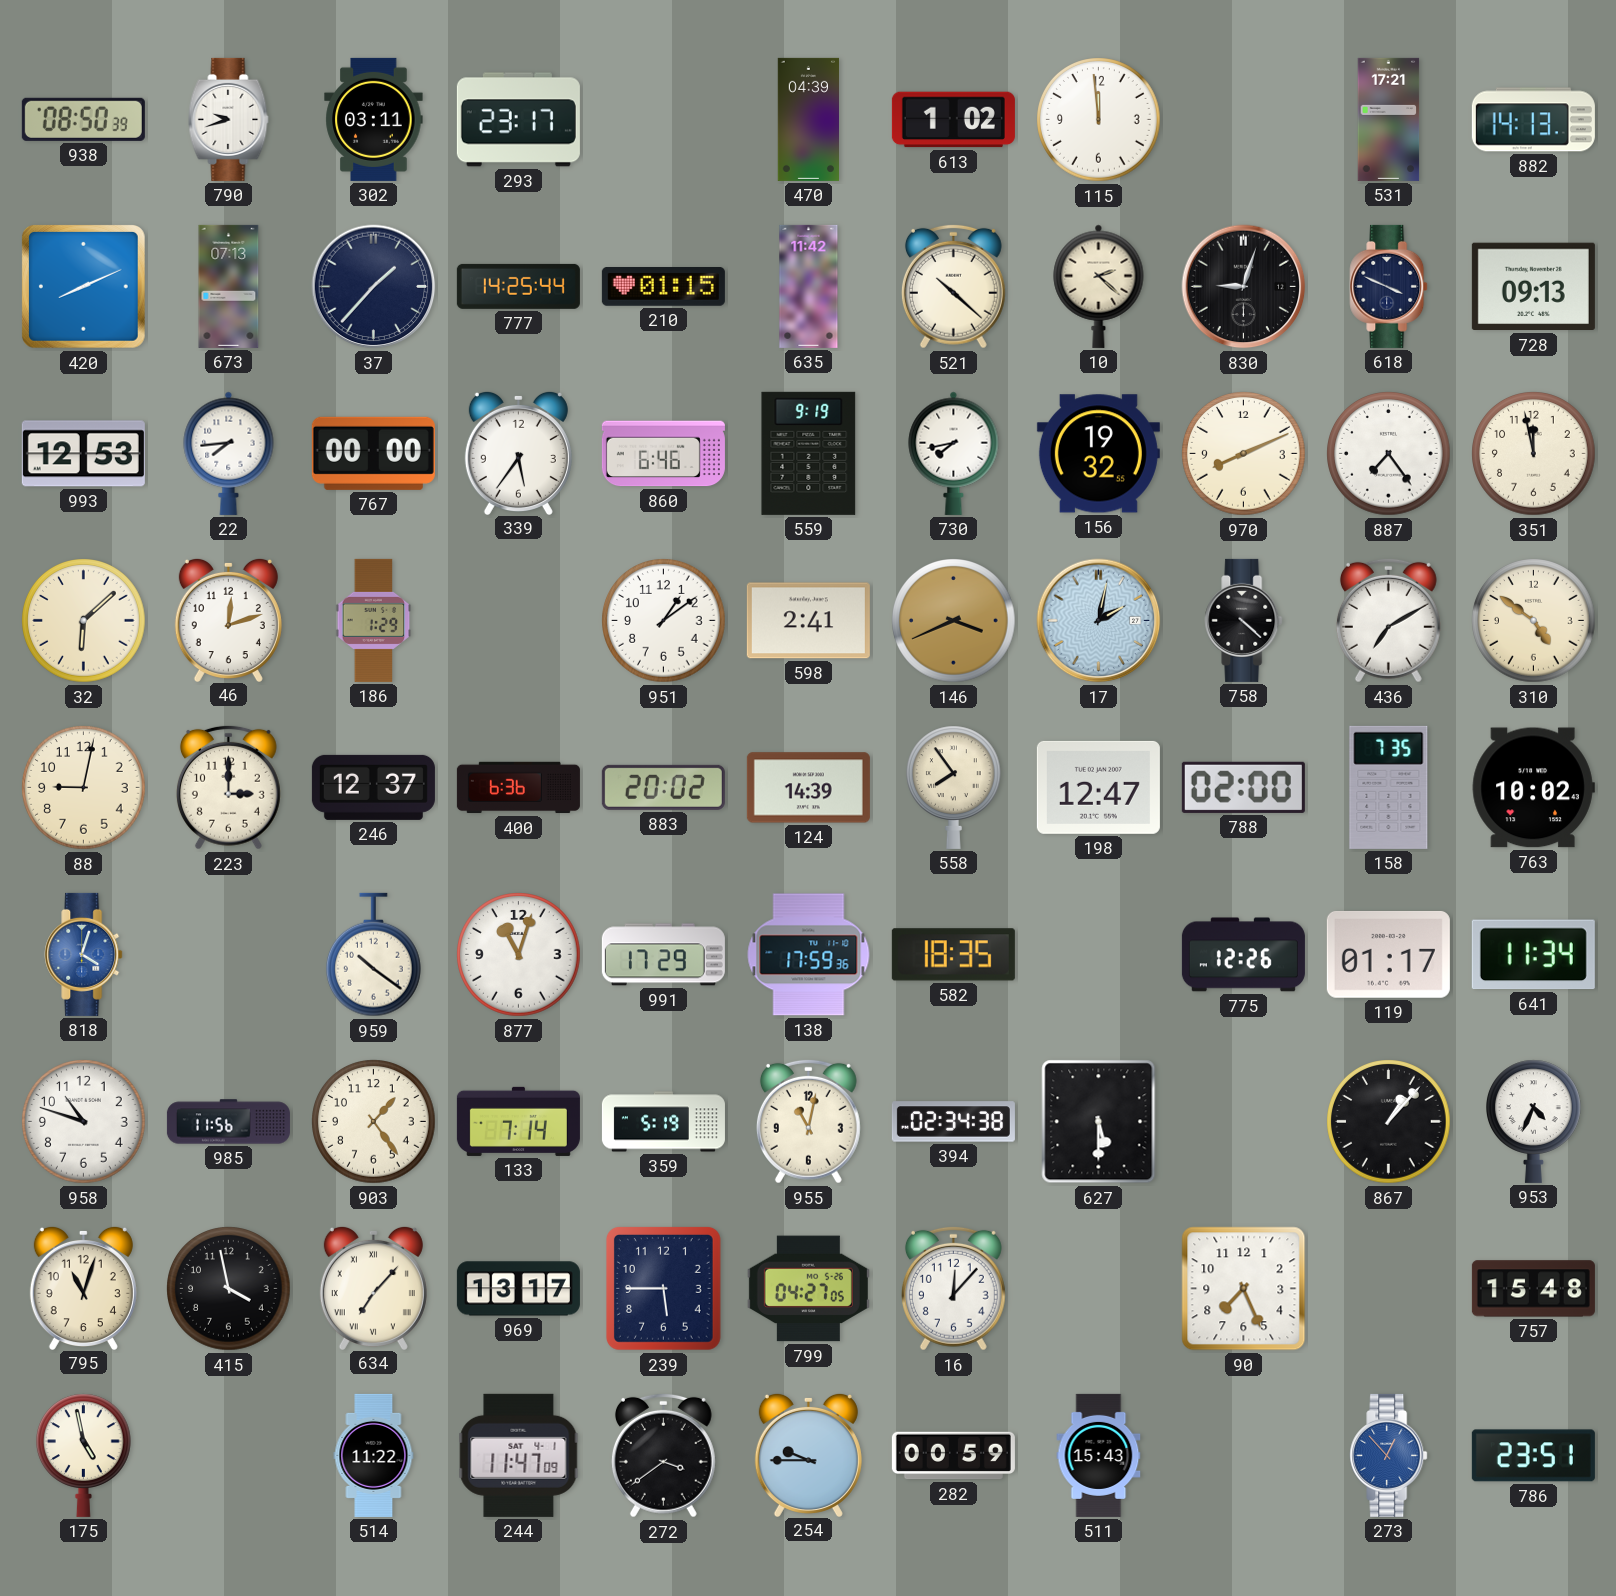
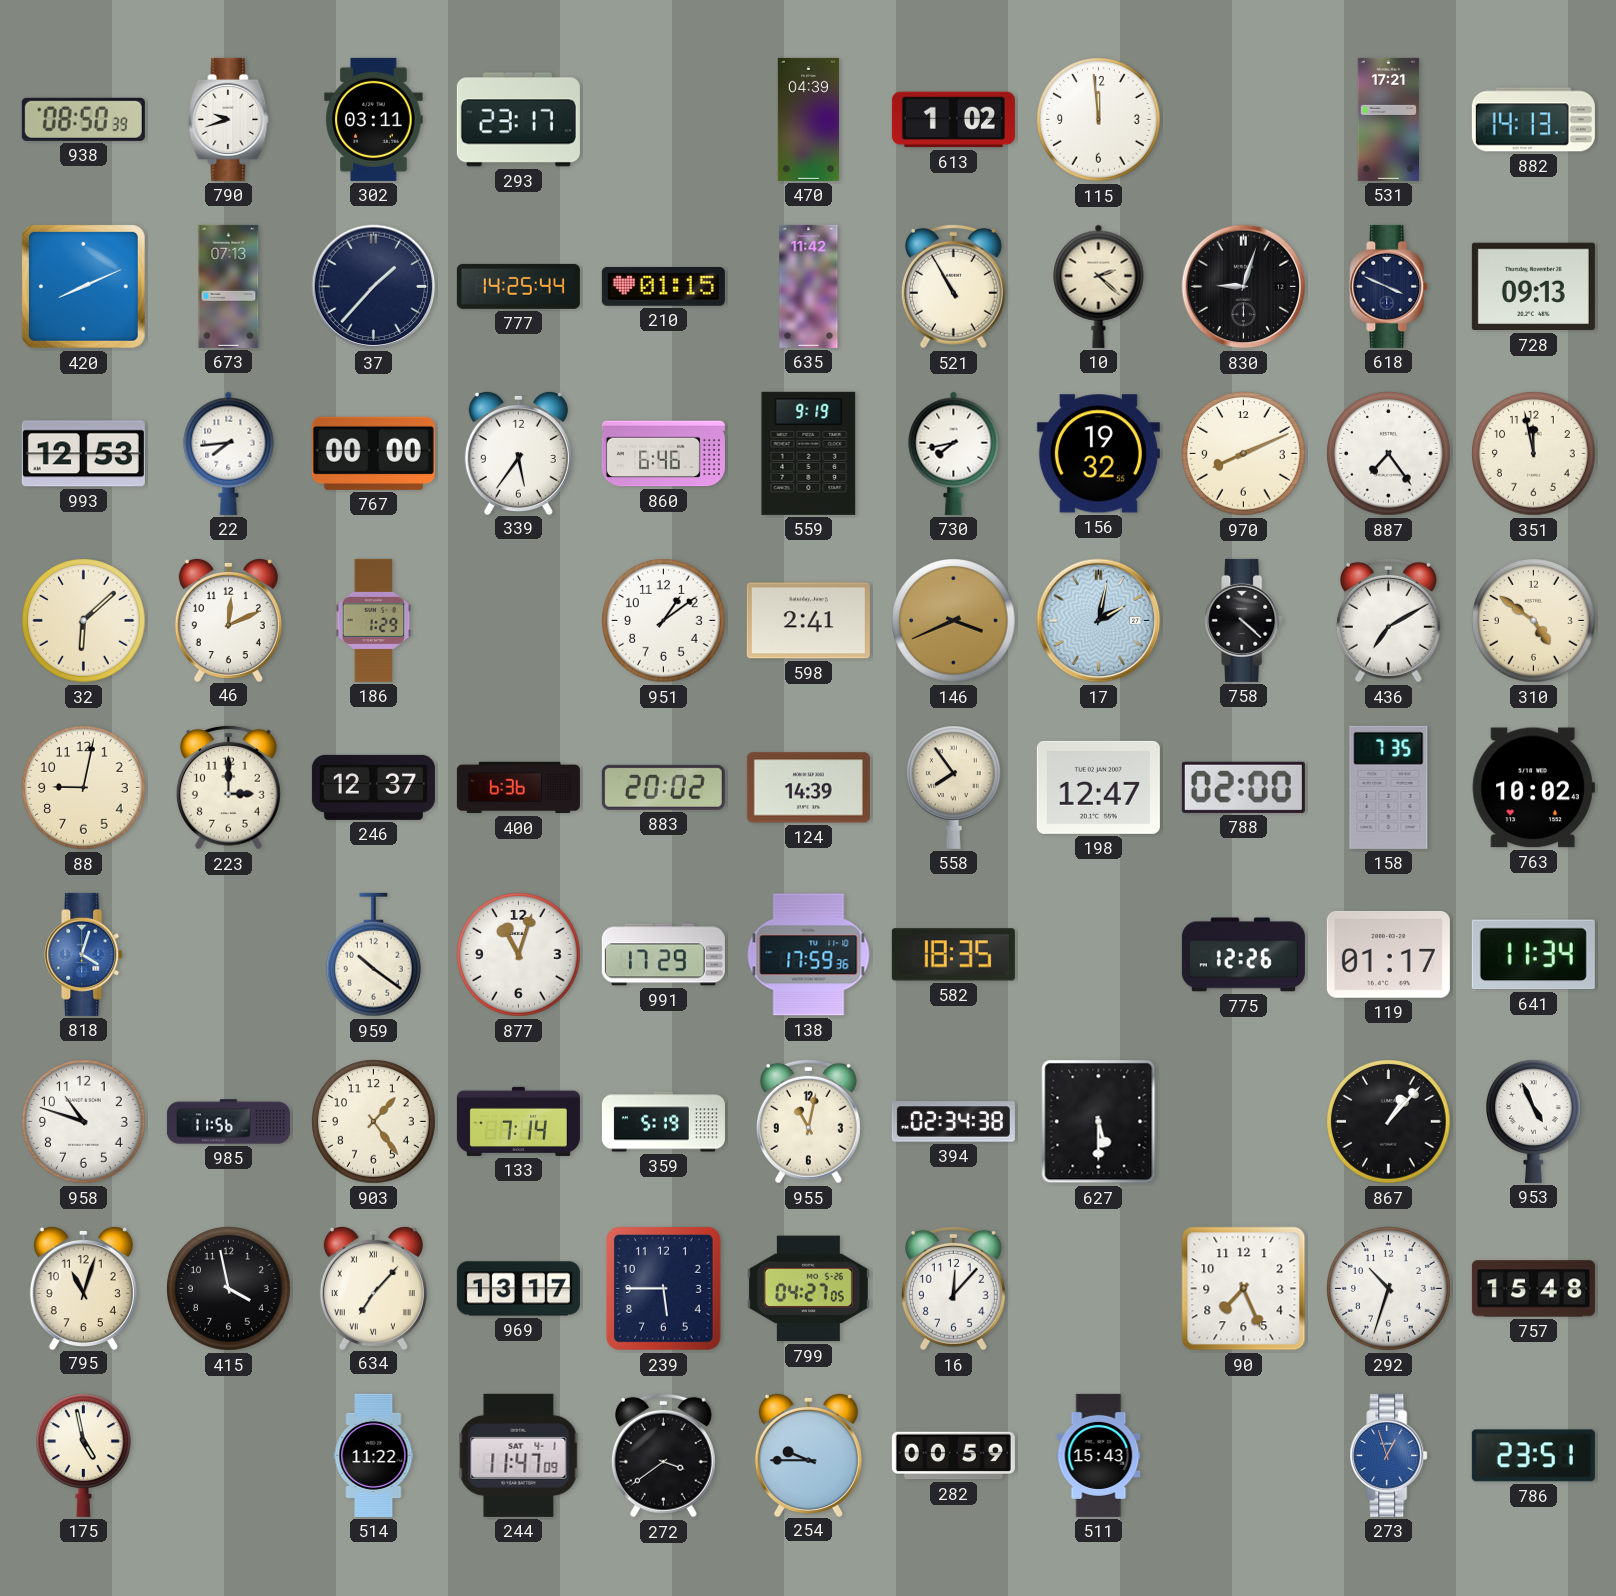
521: 10:22 -> 10:55
46: 12:12 -> 12:11
953: 4:34 -> 4:56
292: none -> 10:33
273: 12:53 -> 12:57
